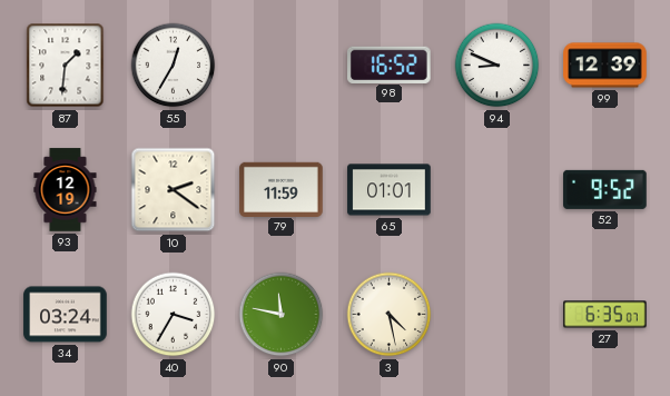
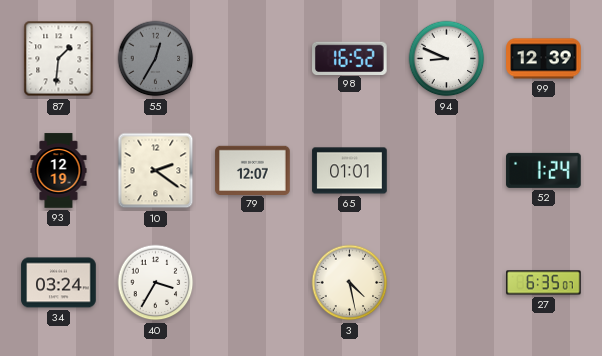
55 dial: white -> grey
79: 11:59 -> 12:07
52: 9:52 -> 1:24
90: 11:47 -> none
